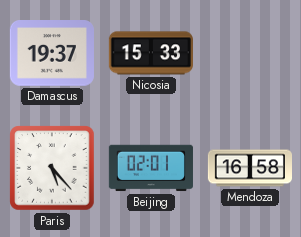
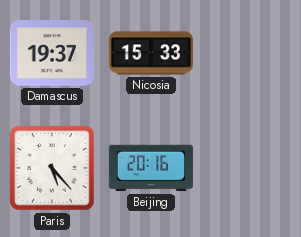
Beijing: 02:01 -> 20:16
Mendoza: 16:58 -> none
